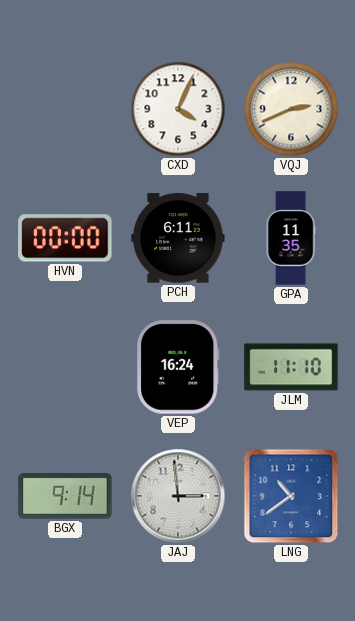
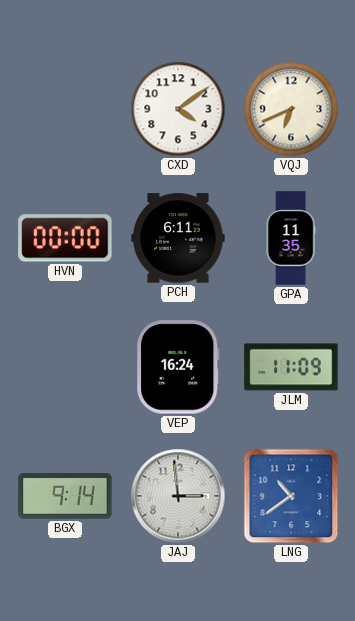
CXD: 4:04 -> 4:09
VQJ: 2:41 -> 6:41
JLM: 11:10 -> 11:09
